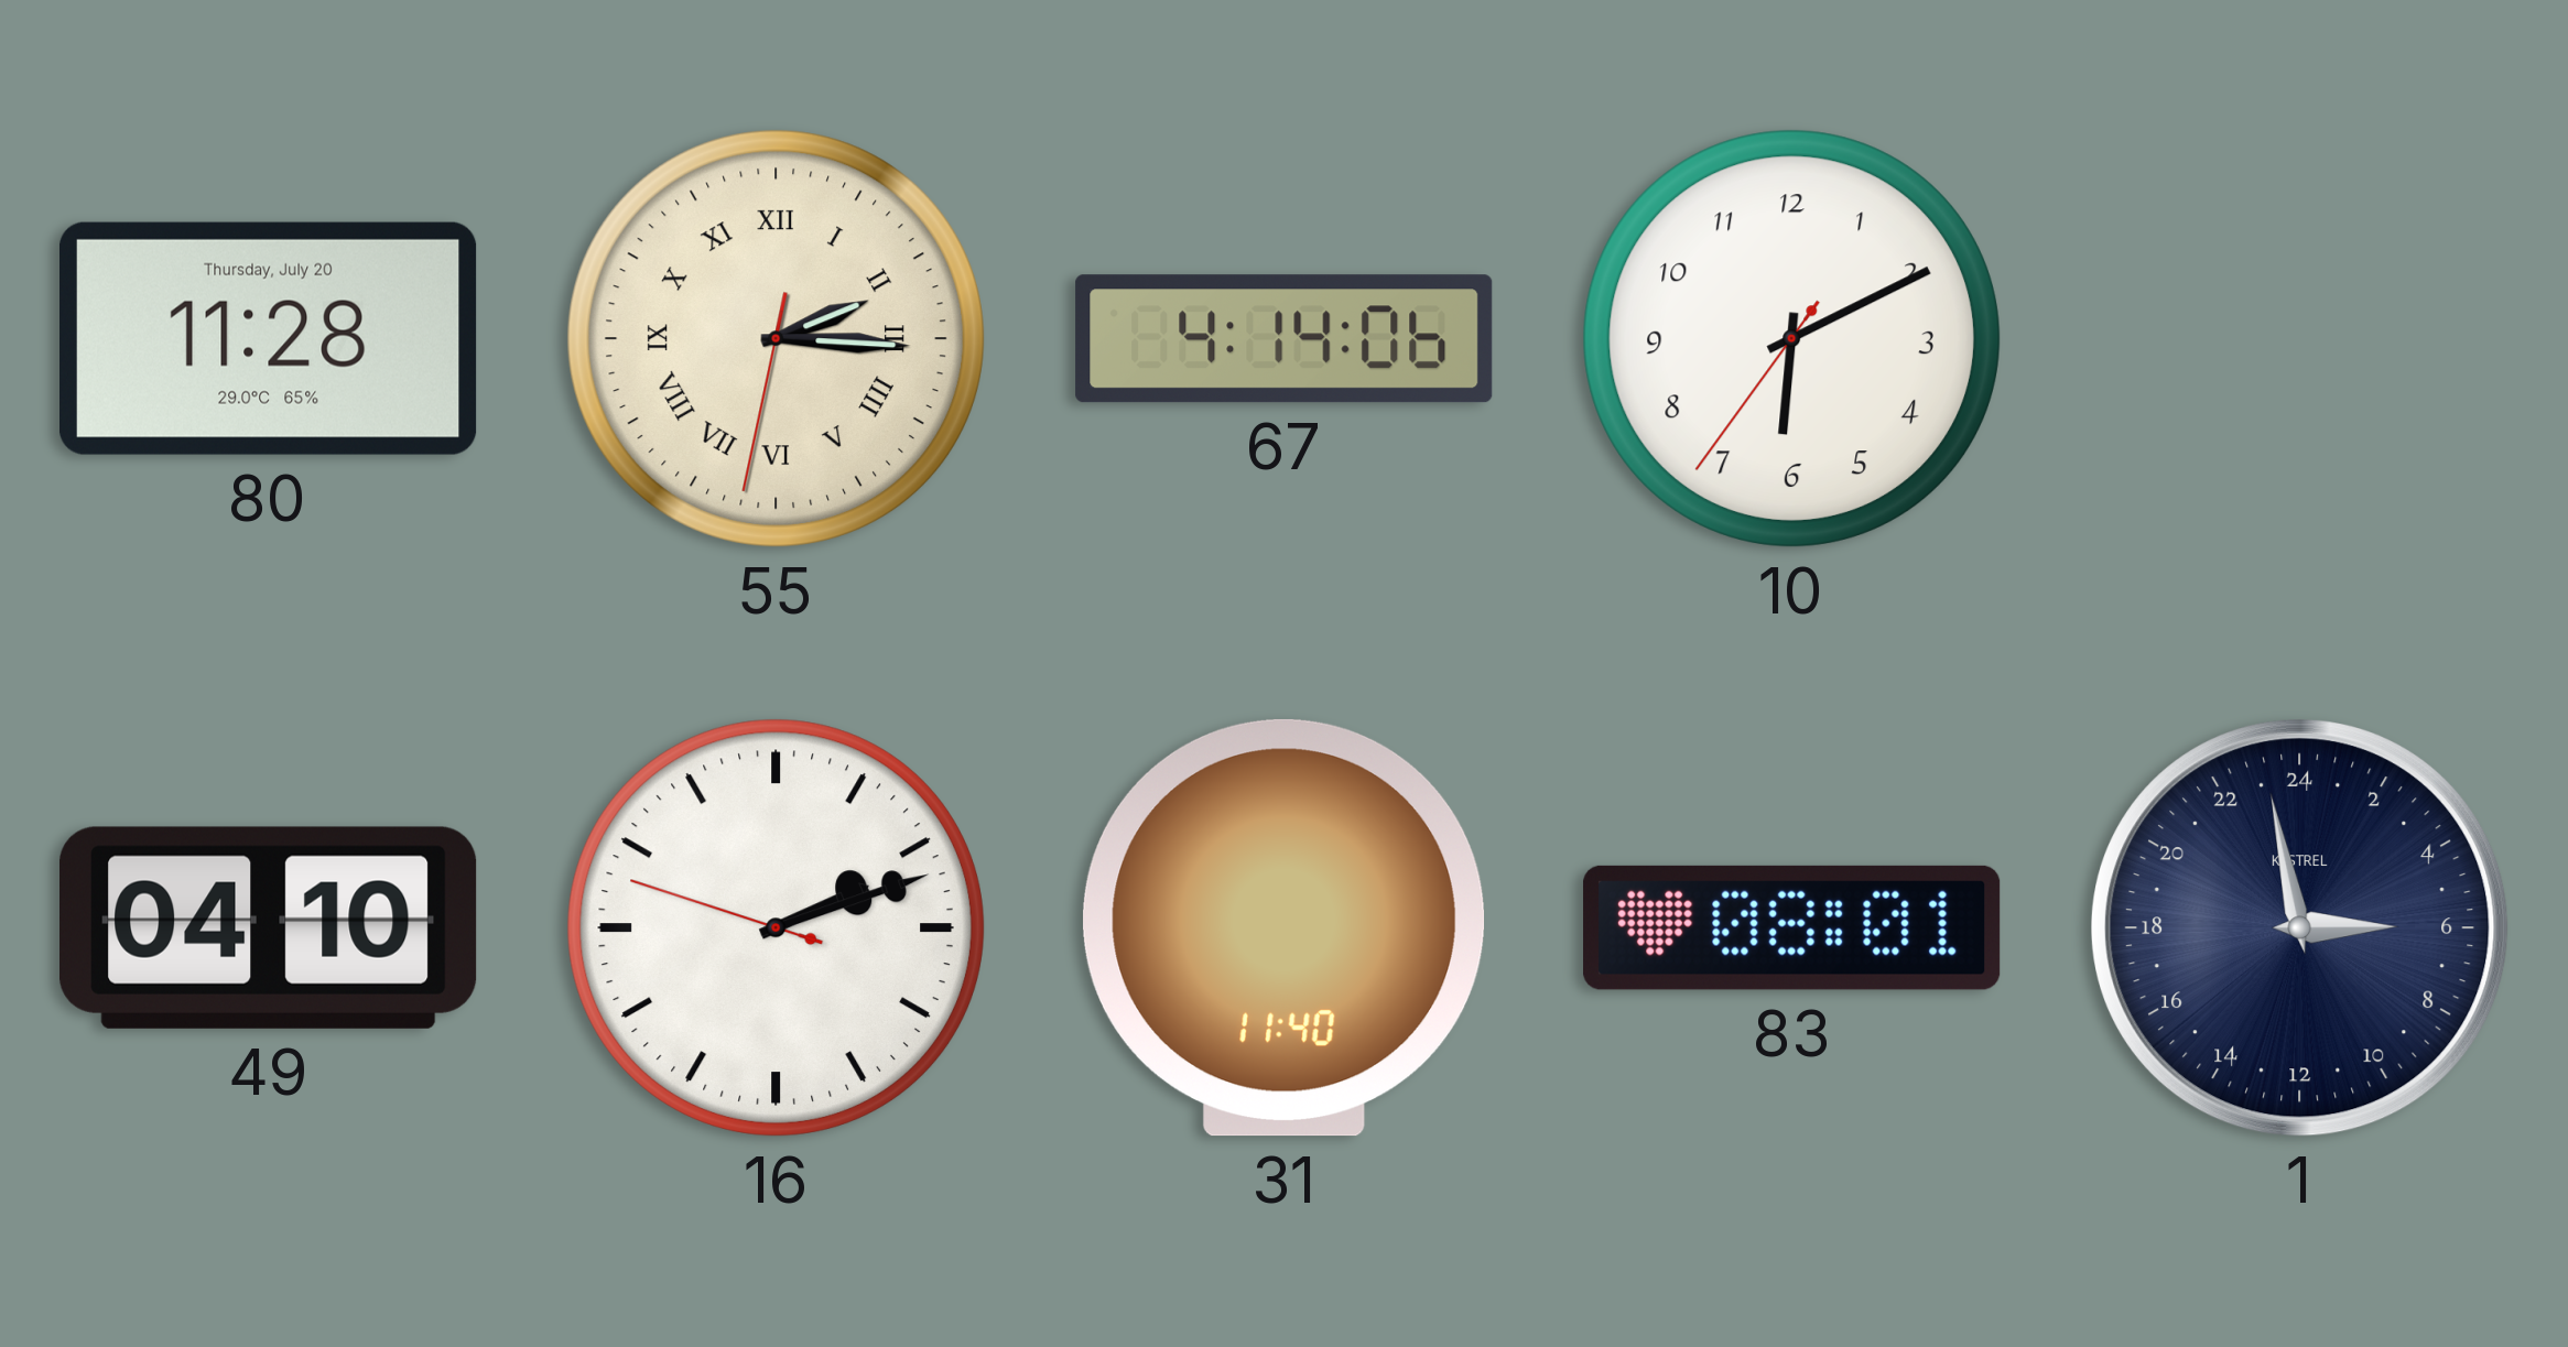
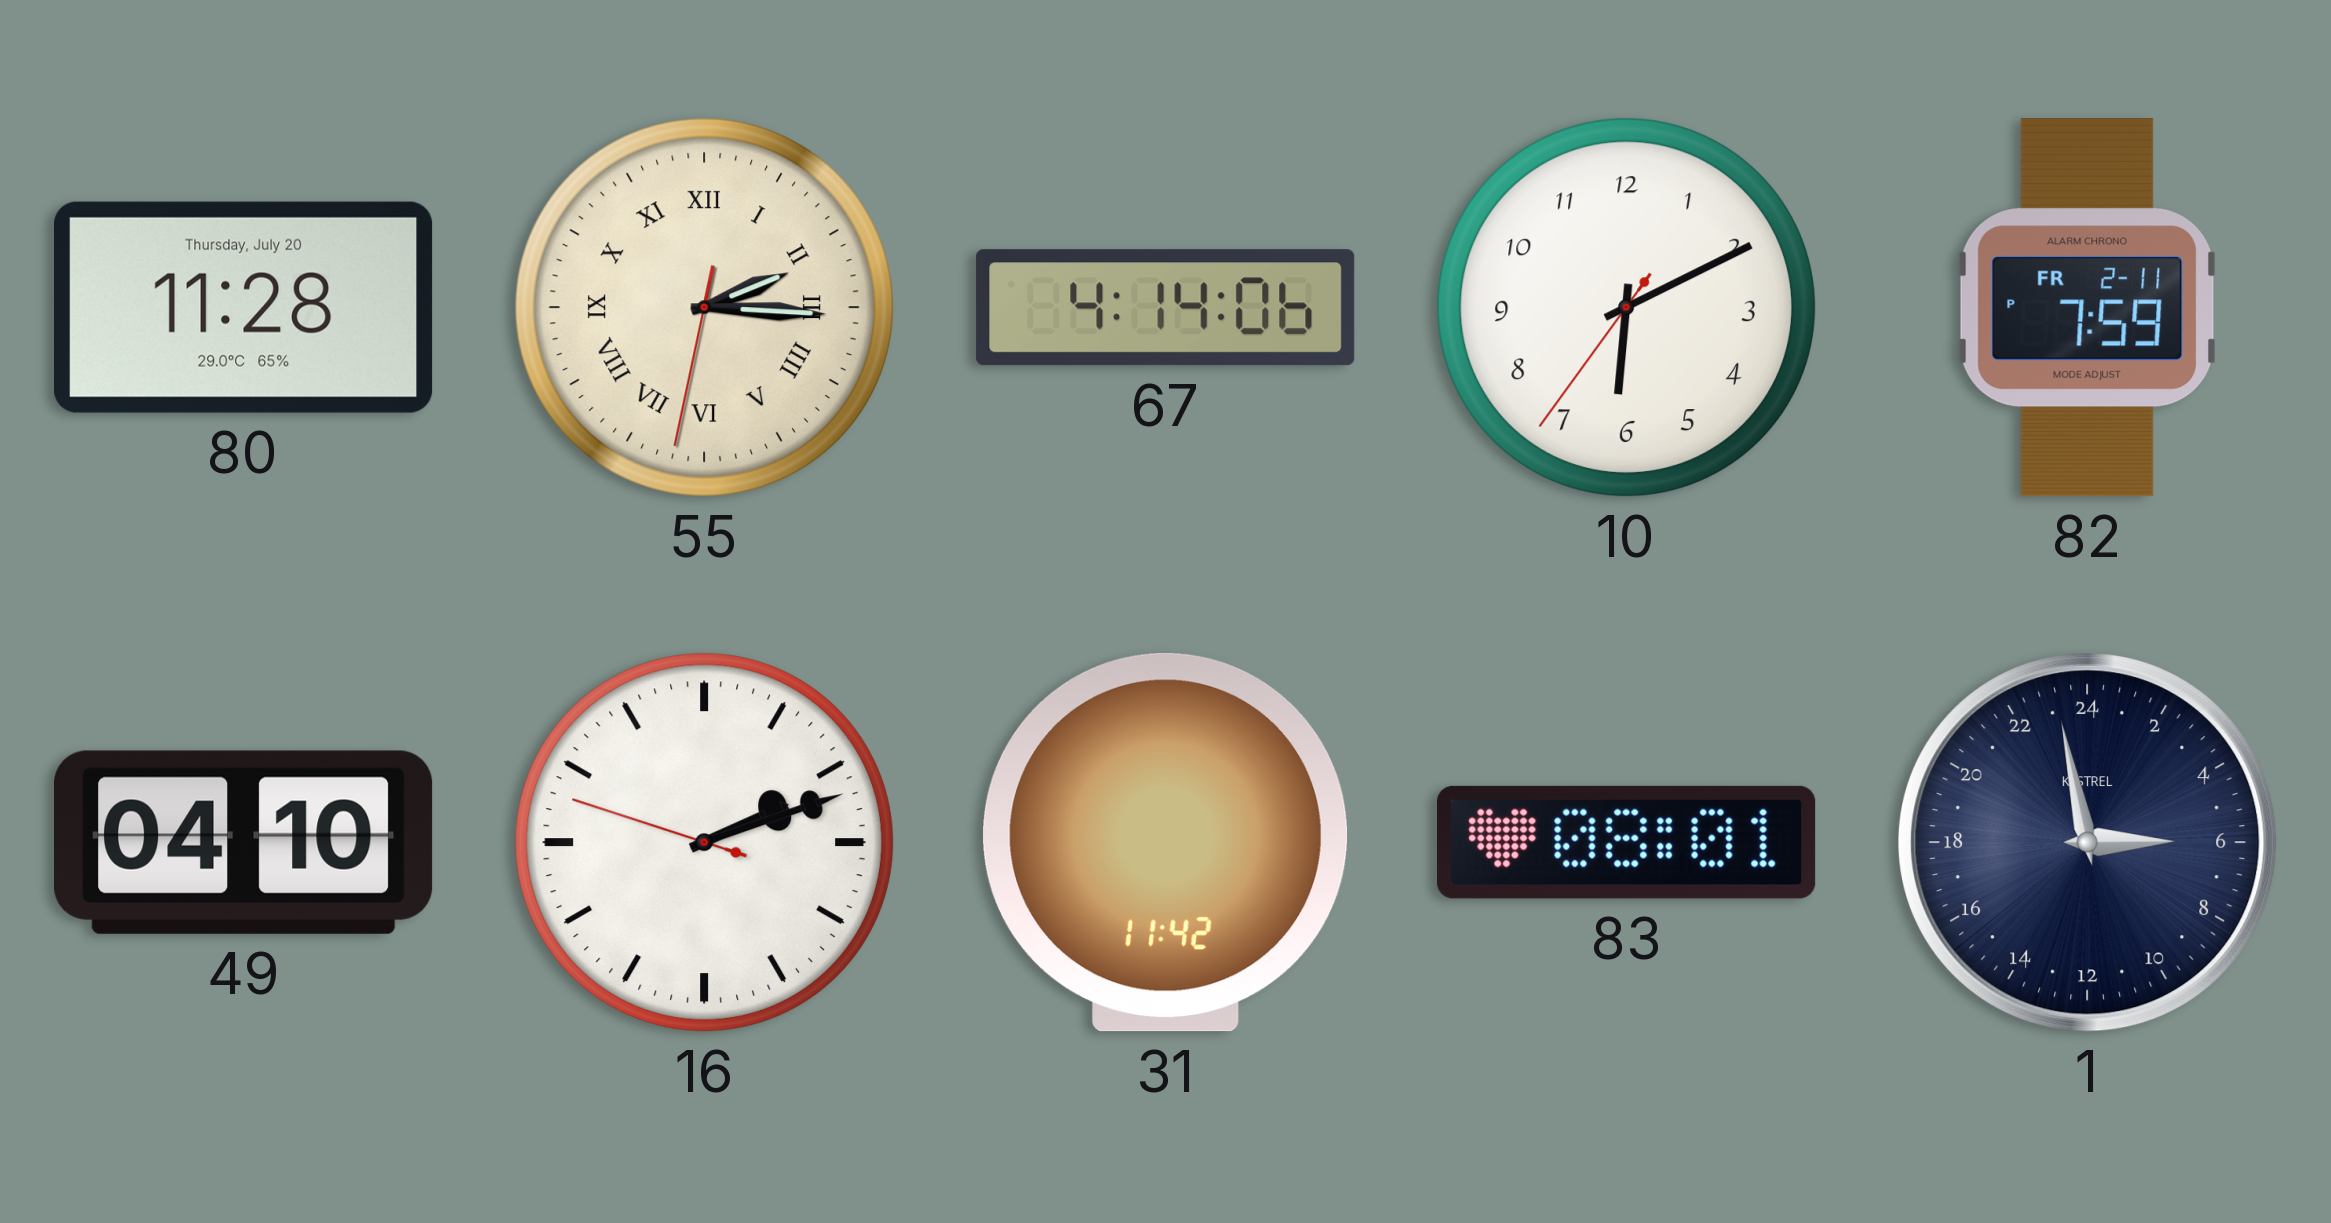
82: none -> 7:59
31: 11:40 -> 11:42
